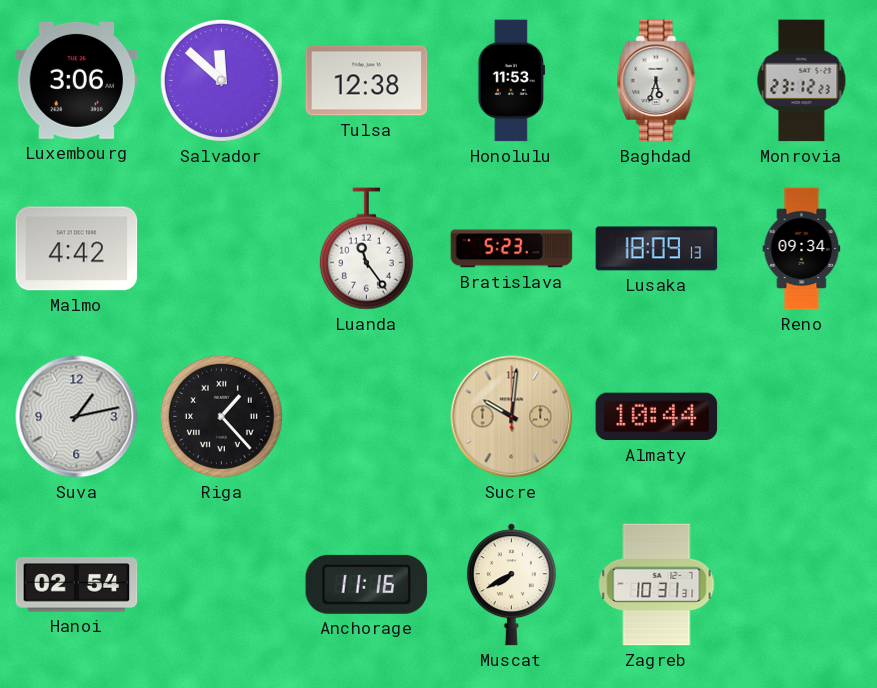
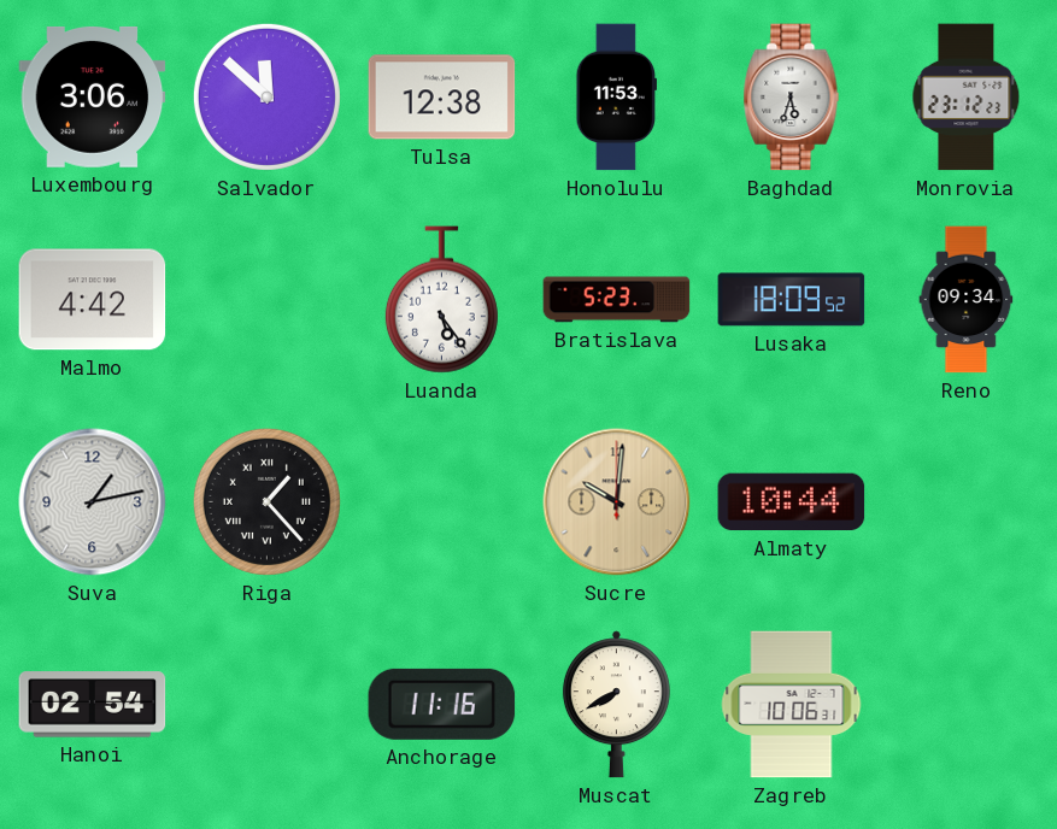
Luanda: 11:24 -> 5:24
Lusaka: 18:09:13 -> 18:09:52
Zagreb: 10:31 -> 10:06
